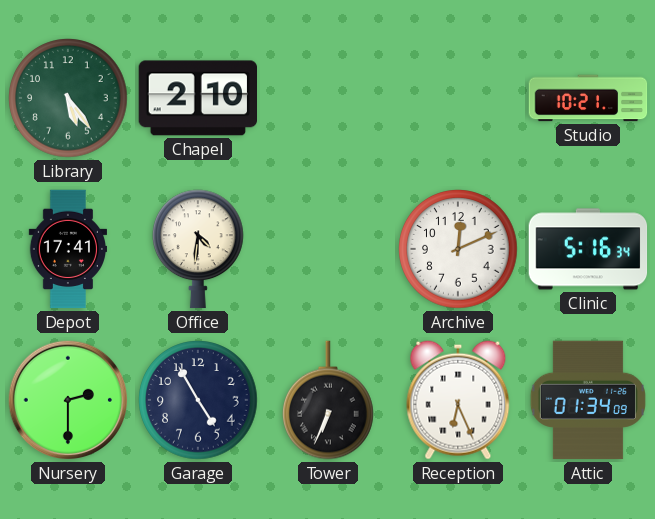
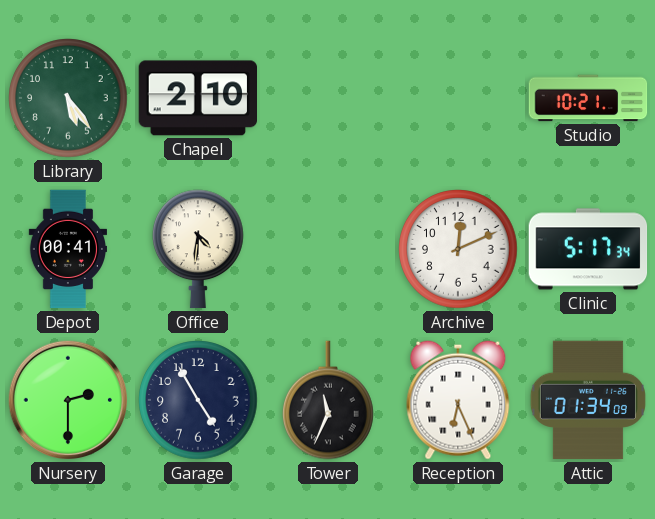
Depot: 17:41 -> 00:41
Clinic: 5:16 -> 5:17
Tower: 6:34 -> 11:34
